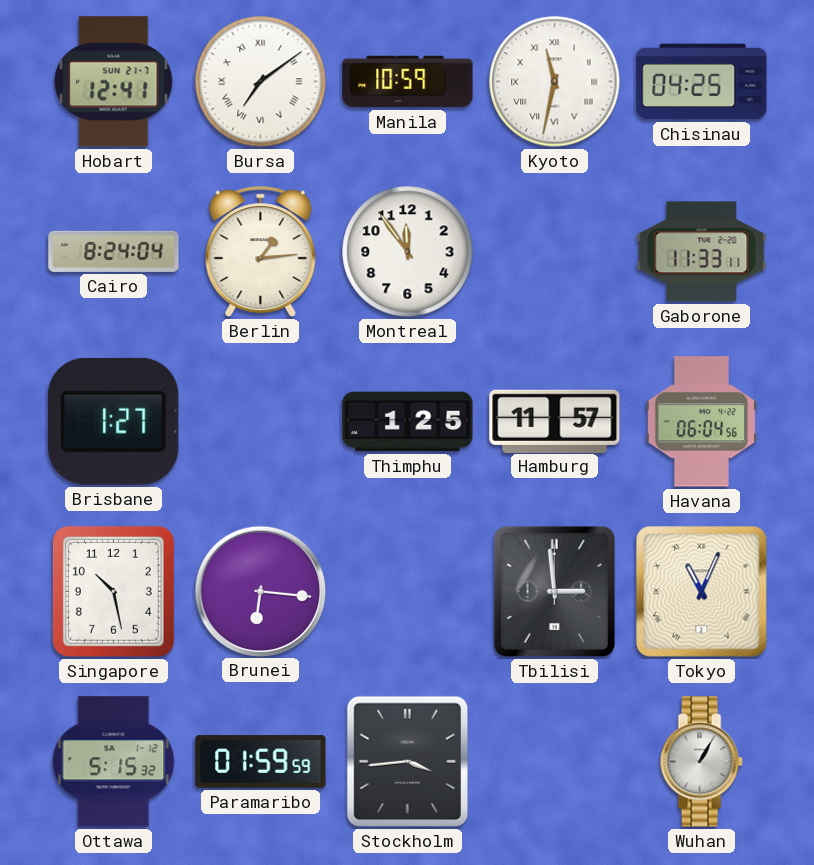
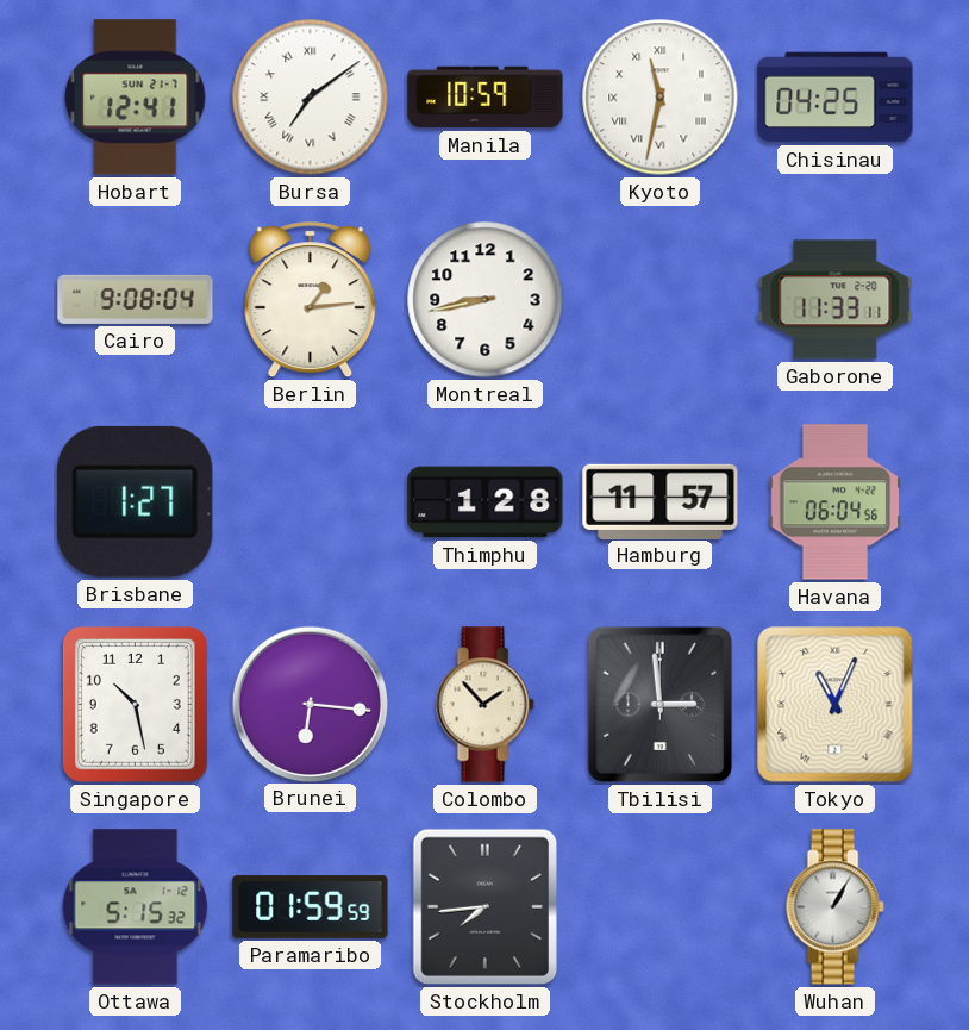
Cairo: 8:24 -> 9:08
Montreal: 11:54 -> 8:43
Thimphu: 1:25 -> 1:28
Colombo: none -> 1:53
Stockholm: 3:44 -> 7:44
